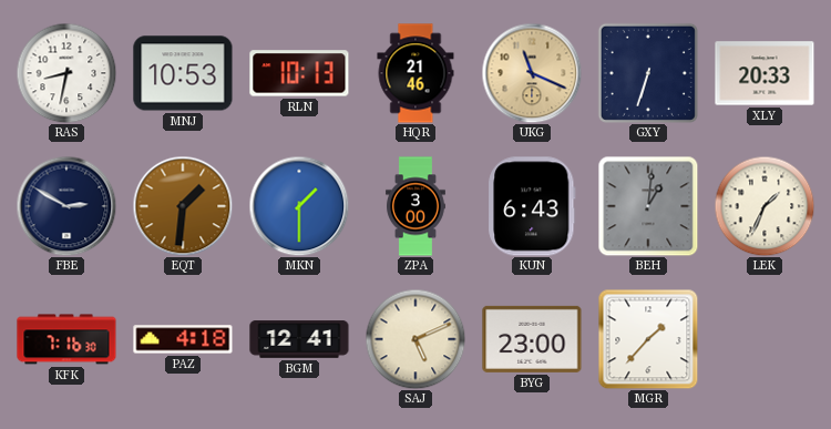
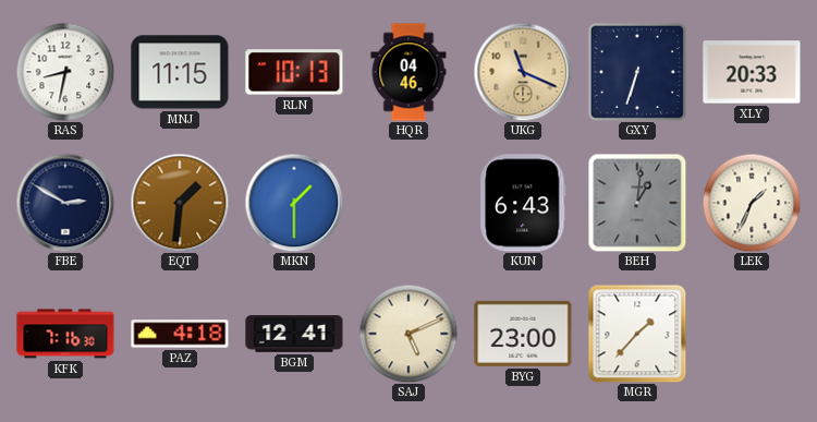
MNJ: 10:53 -> 11:15
HQR: 21:46 -> 04:46
ZPA: 3:00 -> none
